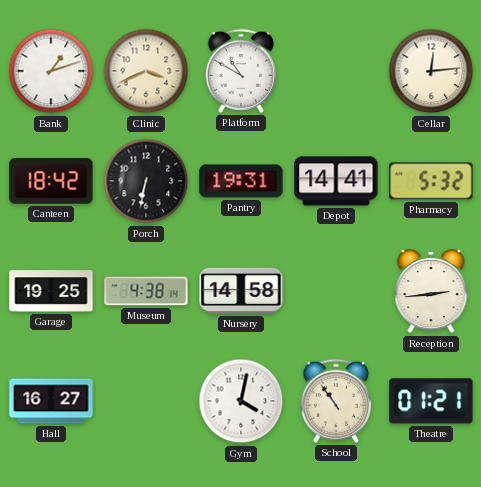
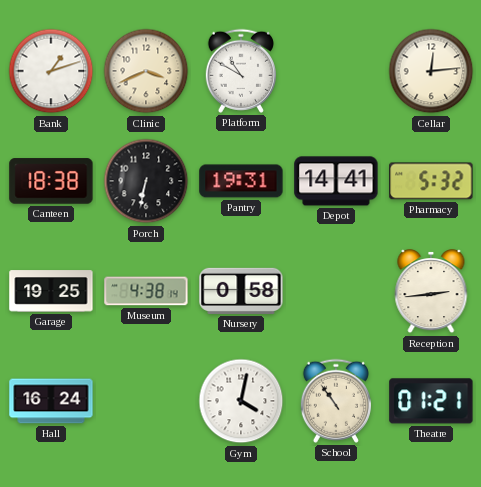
Canteen: 18:42 -> 18:38
Nursery: 14:58 -> 0:58
Hall: 16:27 -> 16:24
